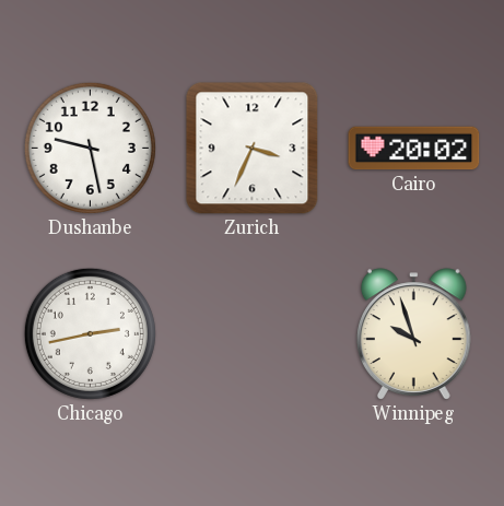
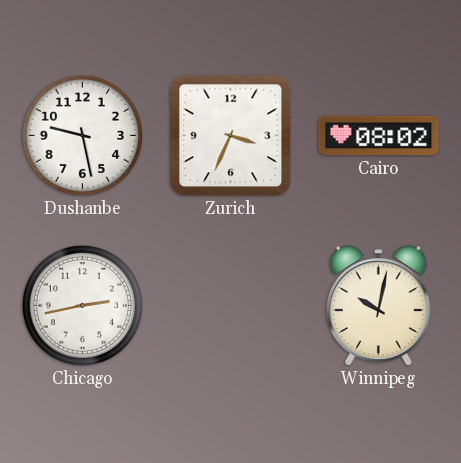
Cairo: 20:02 -> 08:02
Winnipeg: 9:57 -> 10:02
